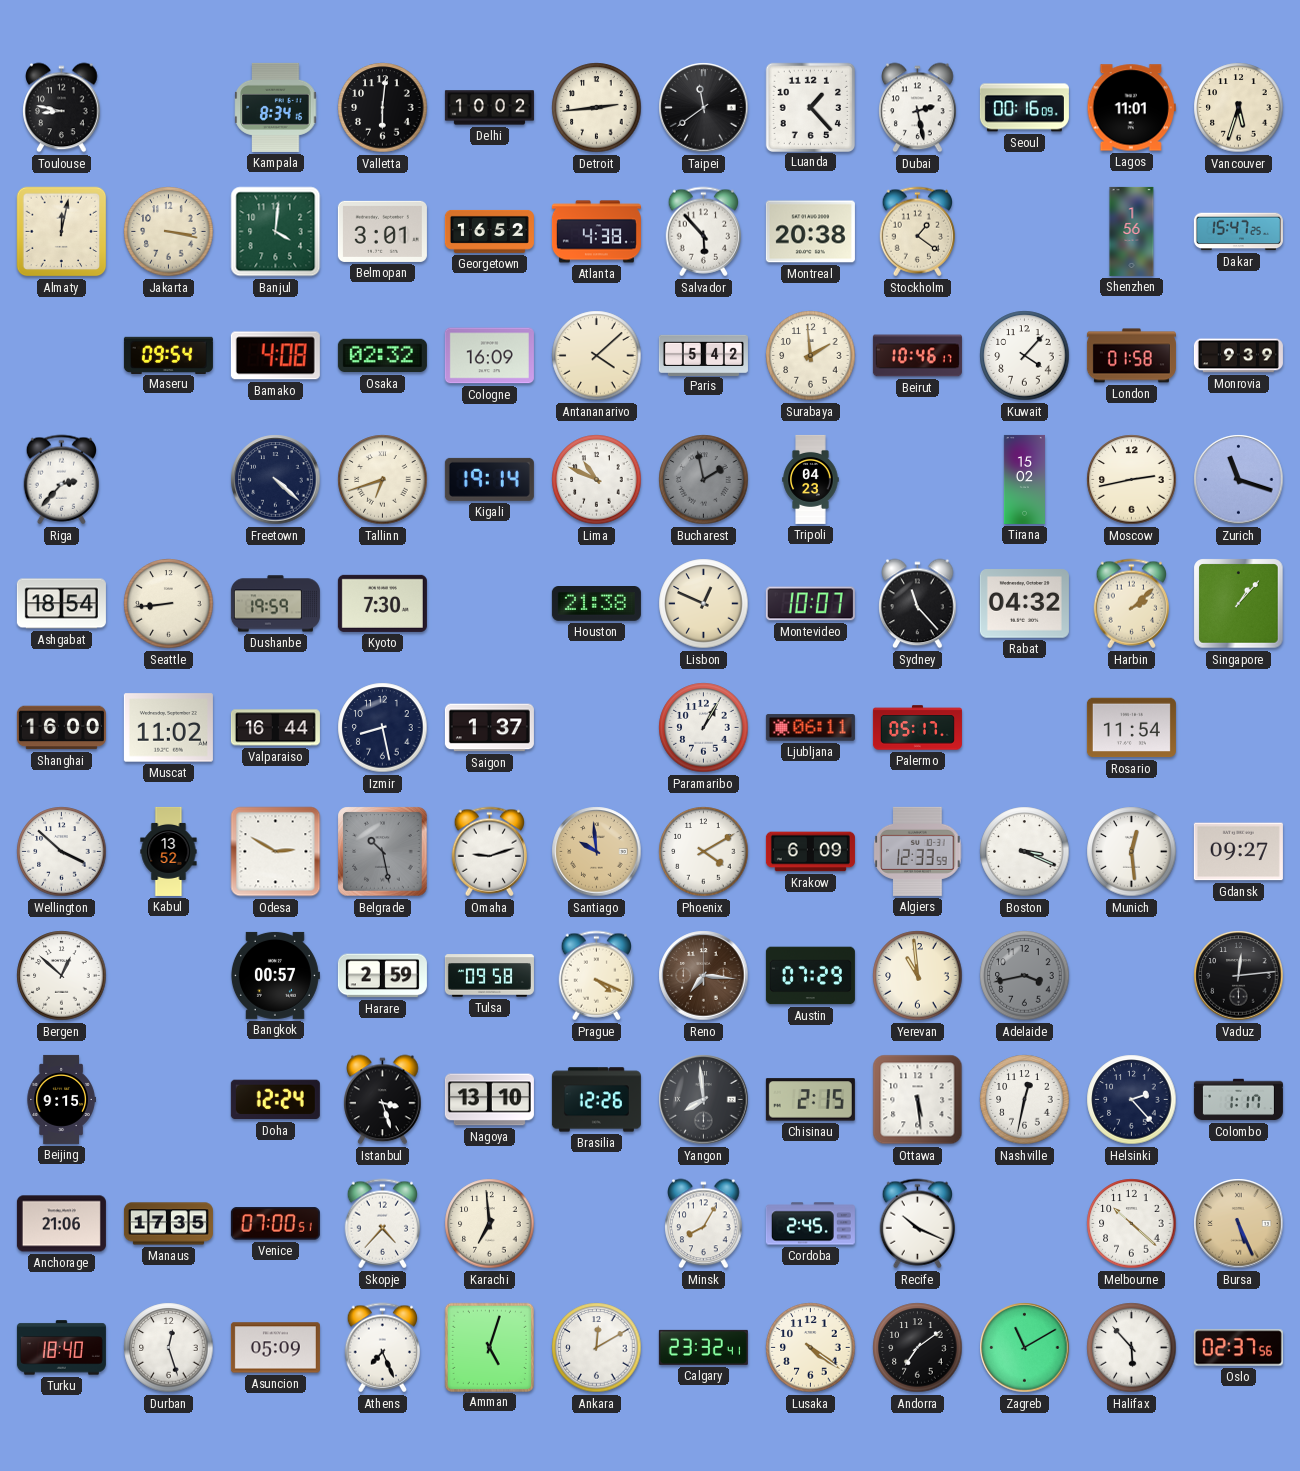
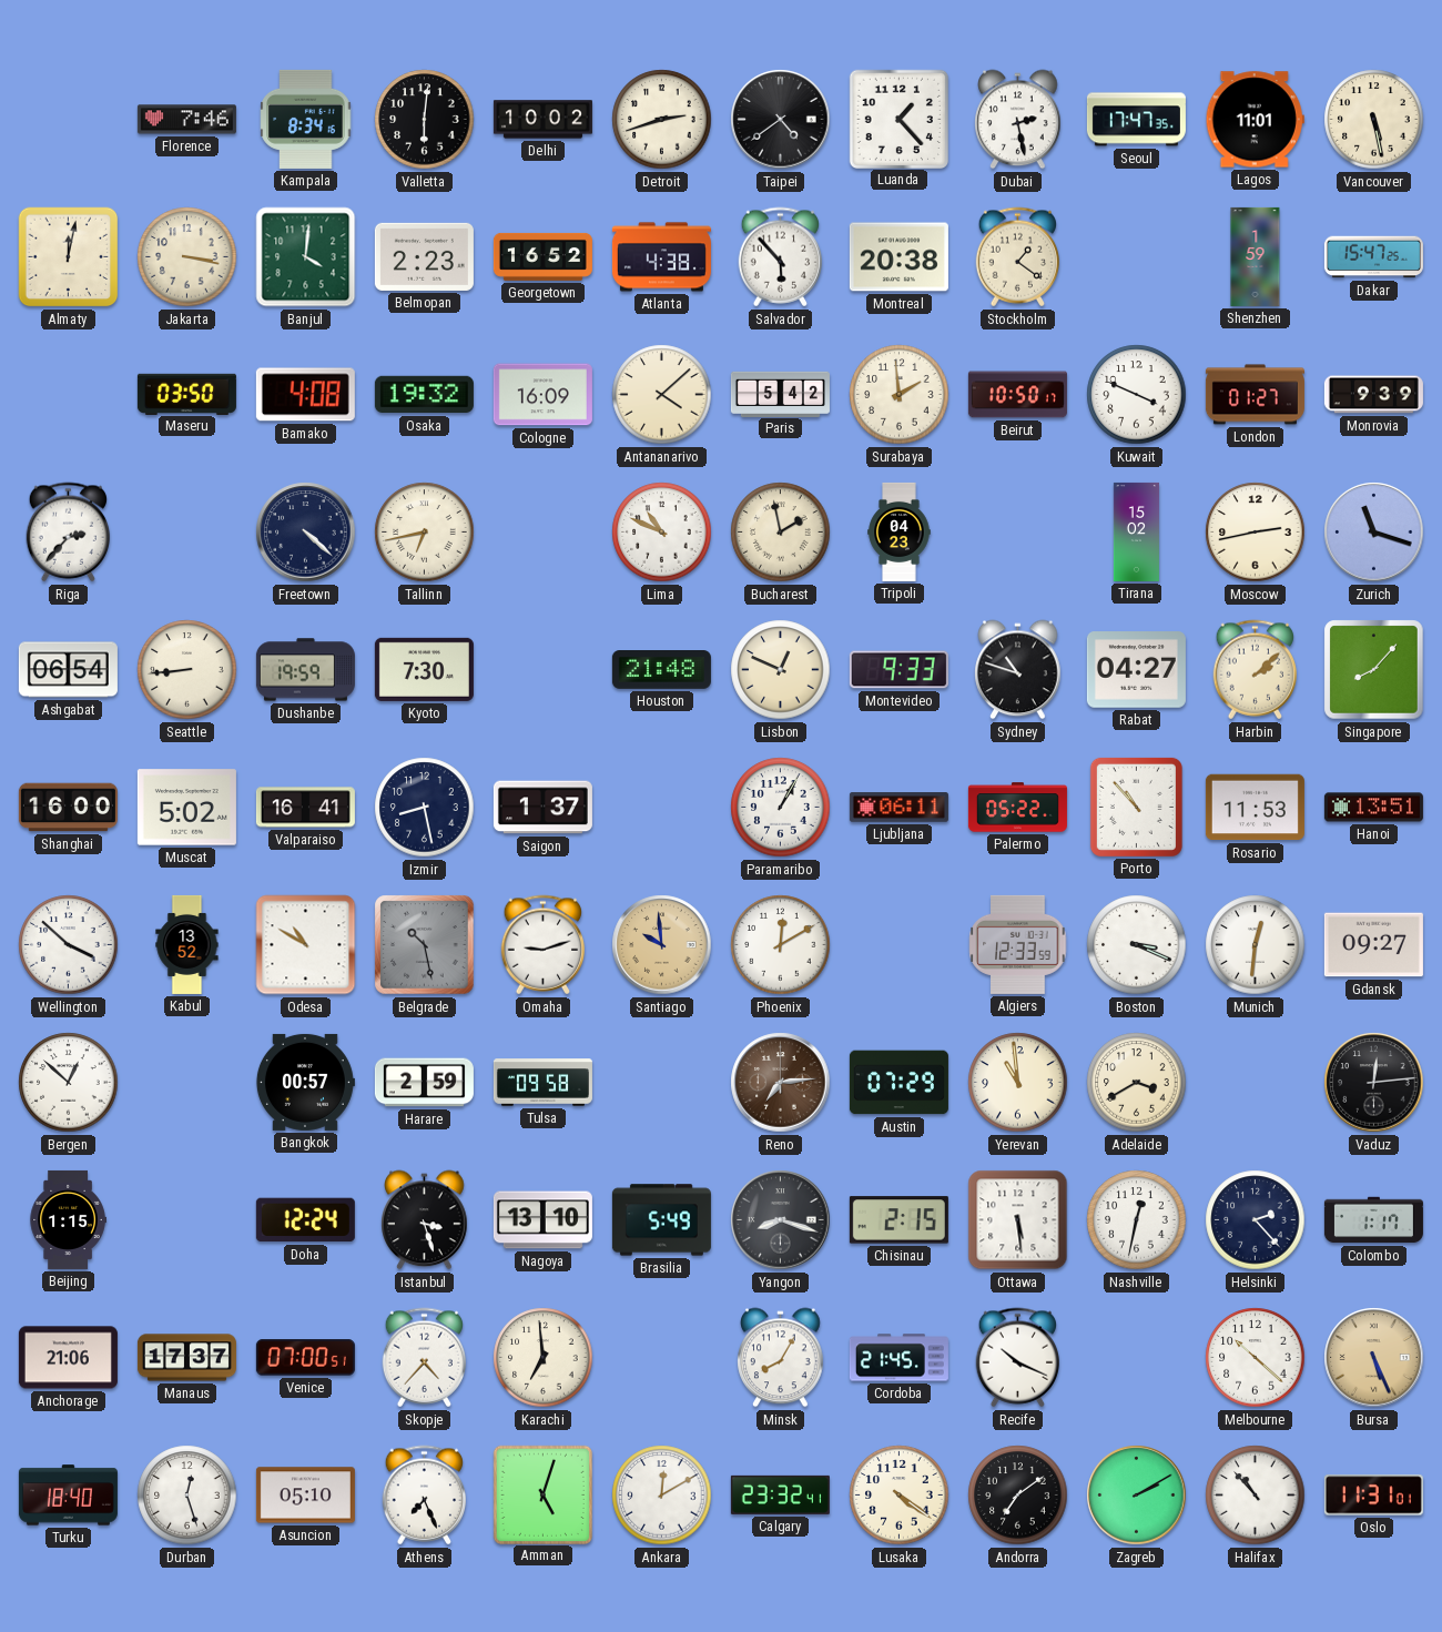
Toulouse: 8:47 -> none
Florence: none -> 7:46
Detroit: 2:44 -> 2:42
Taipei: 11:39 -> 4:39
Seoul: 00:16 -> 17:47
Vancouver: 5:33 -> 5:28
Belmopan: 3:01 -> 2:23
Shenzhen: 1:56 -> 1:59
Maseru: 09:54 -> 03:50
Osaka: 02:32 -> 19:32
Beirut: 10:46 -> 10:50
Kuwait: 4:07 -> 3:49
London: 01:58 -> 01:27
Tallinn: 6:42 -> 6:43
Kigali: 19:14 -> none
Bucharest dial: grey -> cream
Ashgabat: 18:54 -> 06:54
Houston: 21:38 -> 21:48
Montevideo: 10:07 -> 9:33
Sydney: 11:23 -> 10:48
Rabat: 04:32 -> 04:27
Singapore: 1:07 -> 8:07
Muscat: 11:02 -> 5:02
Valparaiso: 16:44 -> 16:41
Palermo: 05:17 -> 05:22
Porto: none -> 10:53
Rosario: 11:54 -> 11:53
Hanoi: none -> 13:51
Odesa: 2:50 -> 10:50
Phoenix: 4:10 -> 12:10
Krakow: 6:09 -> none
Munich: 12:29 -> 12:31
Prague: 4:19 -> none
Reno: 7:16 -> 7:14
Adelaide: 3:43 -> 3:40
Adelaide dial: grey -> cream
Beijing: 9:15 -> 1:15
Brasilia: 12:26 -> 5:49
Yangon: 7:59 -> 8:18
Manaus: 17:35 -> 17:37
Cordoba: 2:45 -> 21:45
Asuncion: 05:09 -> 05:10
Zagreb: 11:10 -> 2:10
Halifax: 5:53 -> 10:53
Oslo: 02:37 -> 11:31
